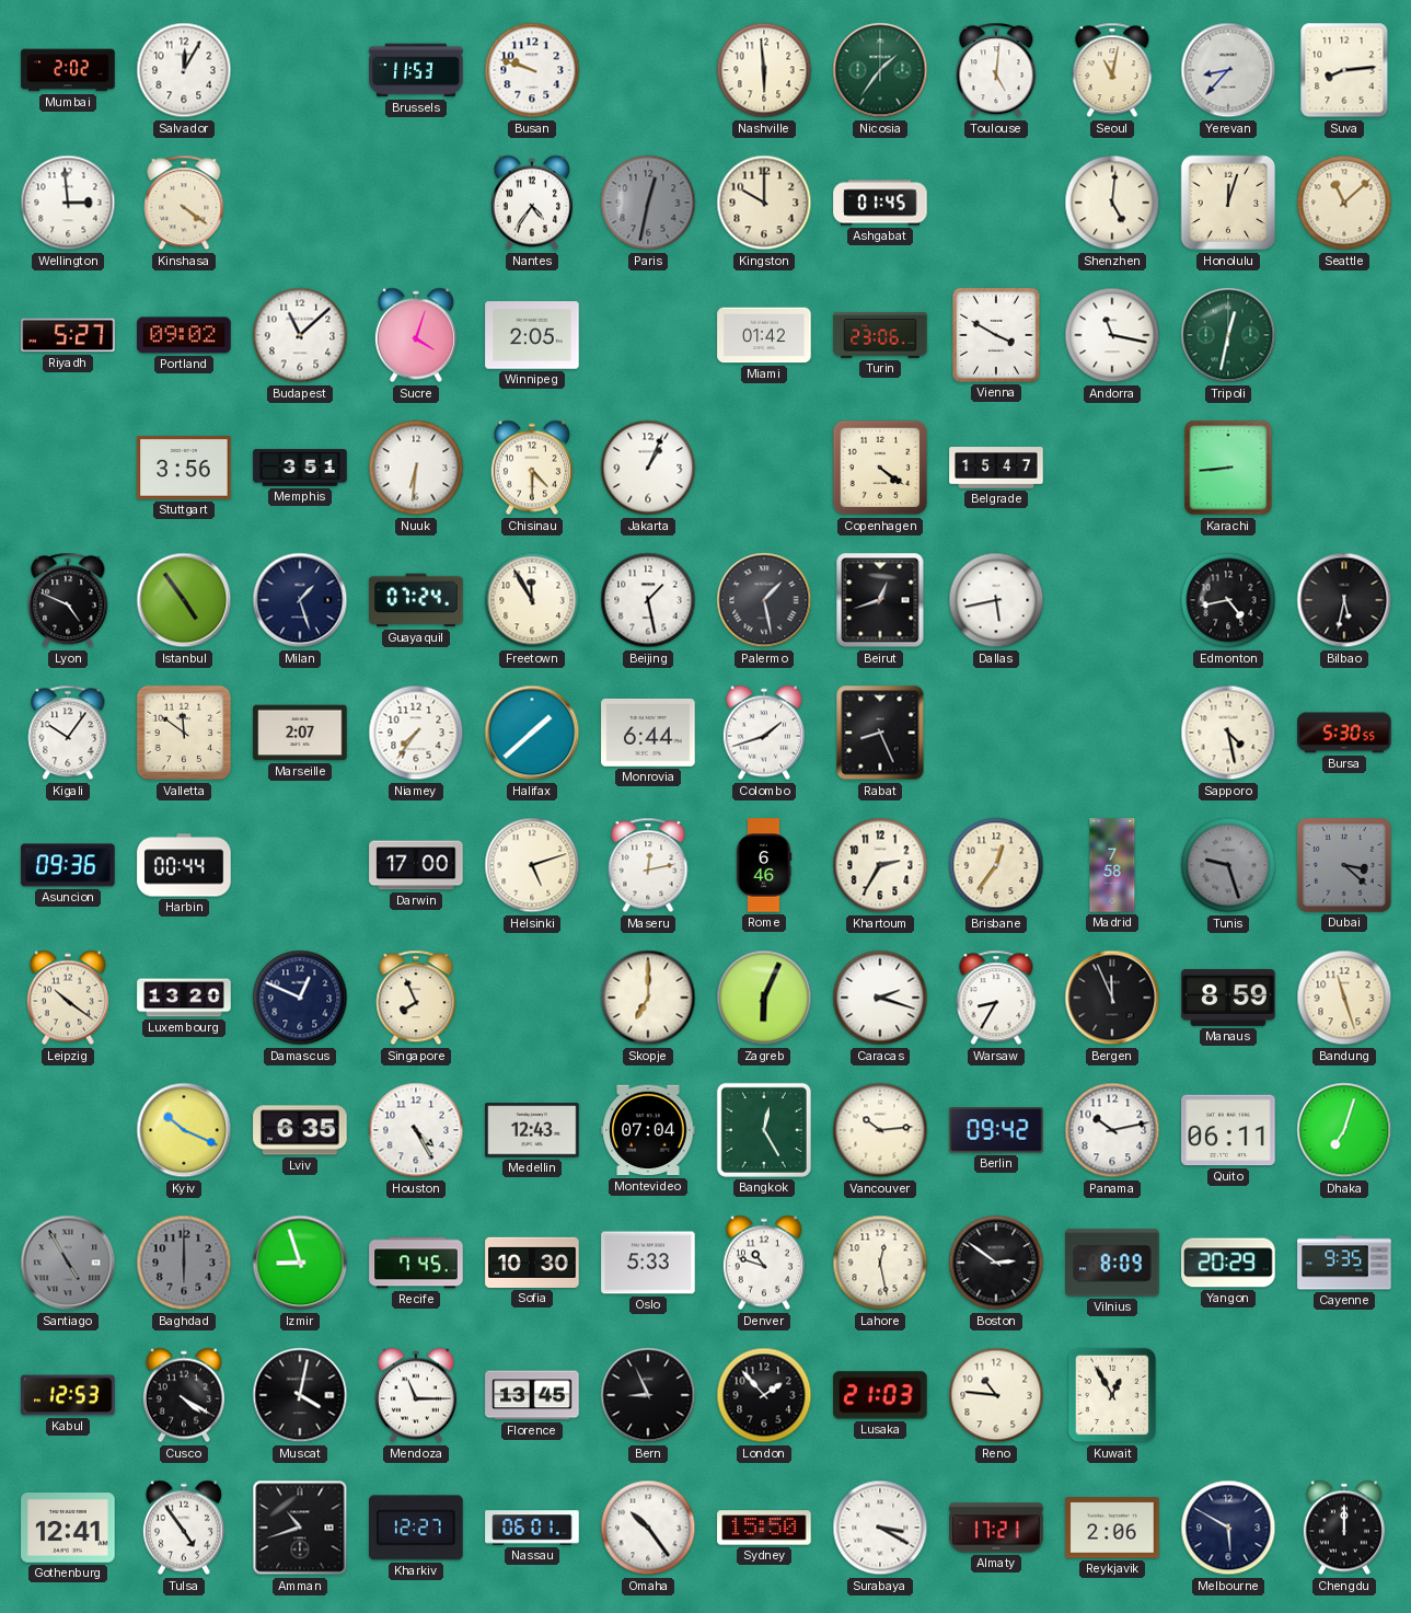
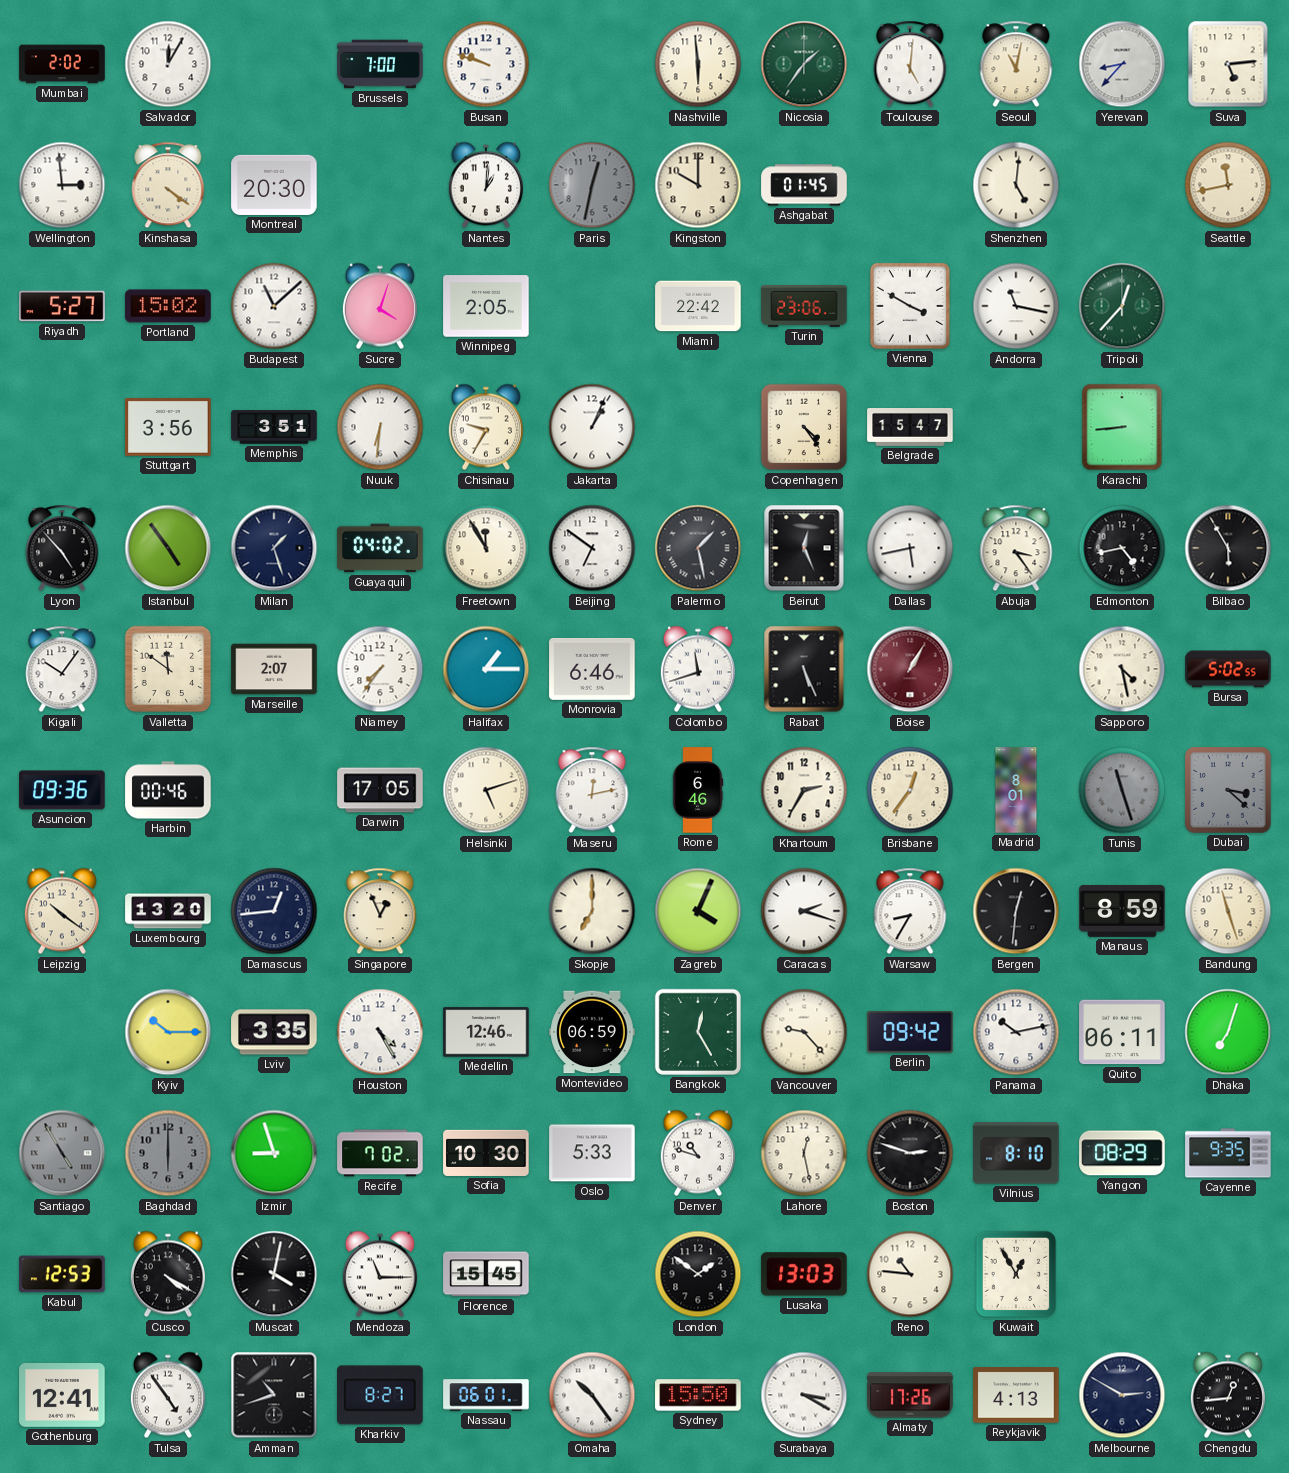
Brussels: 11:53 -> 7:00
Suva: 8:14 -> 5:14
Montreal: none -> 20:30
Nantes: 4:36 -> 1:01
Honolulu: 12:03 -> none
Seattle: 11:08 -> 11:43
Portland: 09:02 -> 15:02
Miami: 01:42 -> 22:42
Tripoli: 12:32 -> 12:37
Chisinau: 4:30 -> 9:35
Copenhagen: 4:21 -> 4:24
Lyon: 4:49 -> 4:53
Guayaquil: 07:24 -> 04:02
Beijing: 1:28 -> 6:51
Beirut: 12:42 -> 12:26
Abuja: none -> 3:24
Bilbao: 5:32 -> 5:55
Halifax: 1:38 -> 1:15
Monrovia: 6:44 -> 6:46
Colombo: 1:42 -> 11:42
Rabat: 8:26 -> 5:26
Boise: none -> 1:05
Bursa: 5:30 -> 5:02
Harbin: 00:44 -> 00:46
Darwin: 17:00 -> 17:05
Madrid: 7:58 -> 8:01
Tunis: 9:27 -> 11:27
Damascus: 12:49 -> 12:44
Singapore: 7:56 -> 12:56
Zagreb: 6:04 -> 4:04
Bergen: 11:56 -> 12:31
Kyiv: 10:19 -> 10:15
Lviv: 6:35 -> 3:35
Medellin: 12:43 -> 12:46
Montevideo: 07:04 -> 06:59
Vancouver: 10:14 -> 9:23
Recife: 7:45 -> 7:02
Boston: 2:51 -> 2:48
Vilnius: 8:09 -> 8:10
Yangon: 20:29 -> 08:29
Florence: 13:45 -> 15:45
Bern: 8:56 -> none
London: 1:53 -> 1:51
Lusaka: 21:03 -> 13:03
Kharkiv: 12:27 -> 8:27
Almaty: 17:21 -> 17:26
Reykjavik: 2:06 -> 4:13
Melbourne: 5:50 -> 2:50
Chengdu: 12:00 -> 12:44
